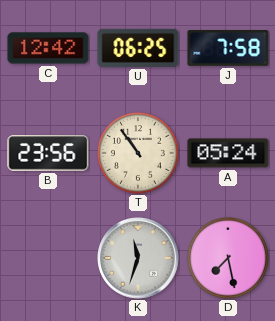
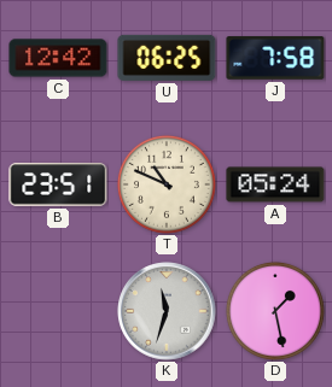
B: 23:56 -> 23:51
T: 10:54 -> 10:49
D: 7:28 -> 1:28
